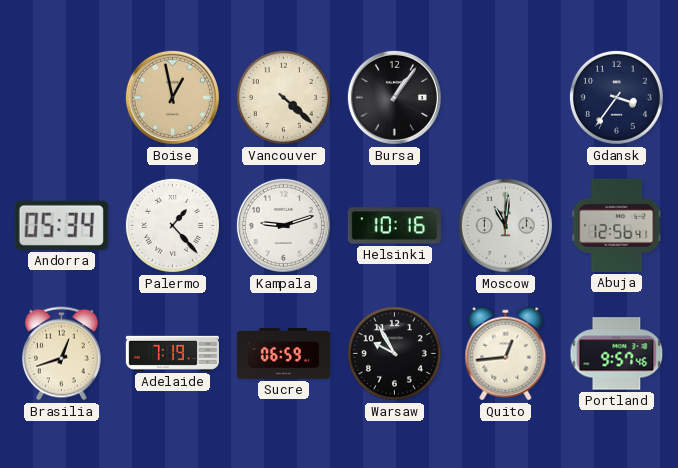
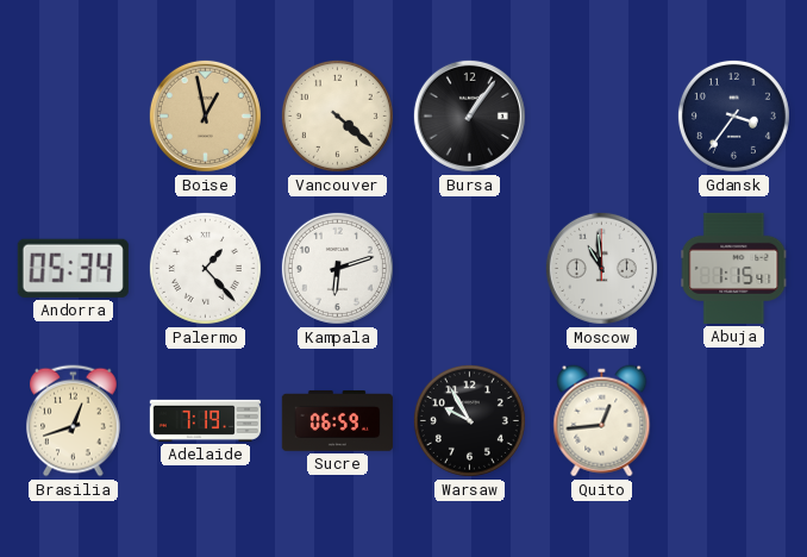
Kampala: 9:12 -> 6:12
Helsinki: 10:16 -> none
Moscow: 11:01 -> 10:59
Abuja: 12:56 -> 1:15
Portland: 9:57 -> none
